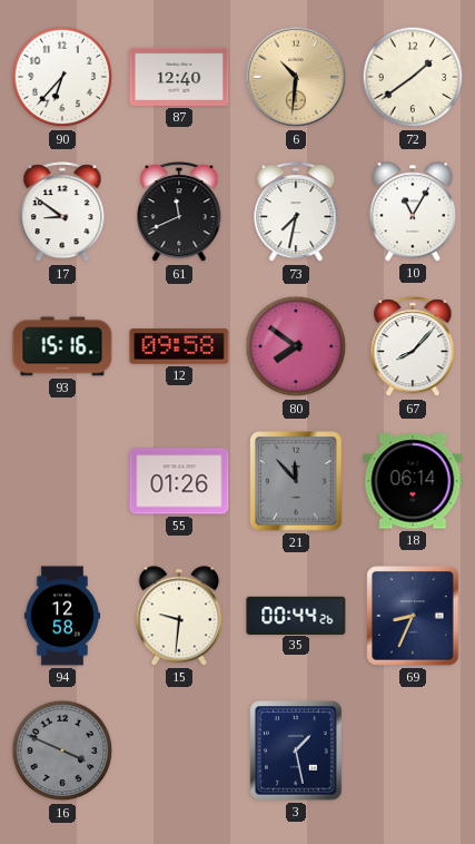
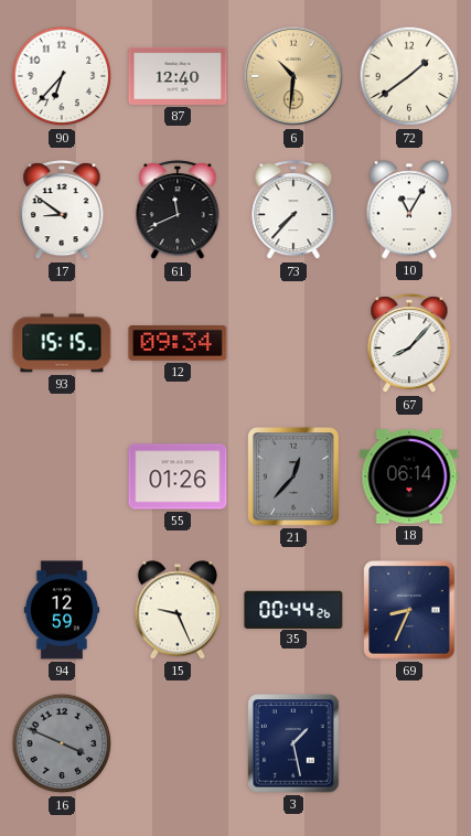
73: 7:32 -> 7:37
93: 15:16 -> 15:15
12: 09:58 -> 09:34
80: 7:51 -> none
21: 11:53 -> 12:37
94: 12:58 -> 12:59
15: 9:31 -> 9:26
